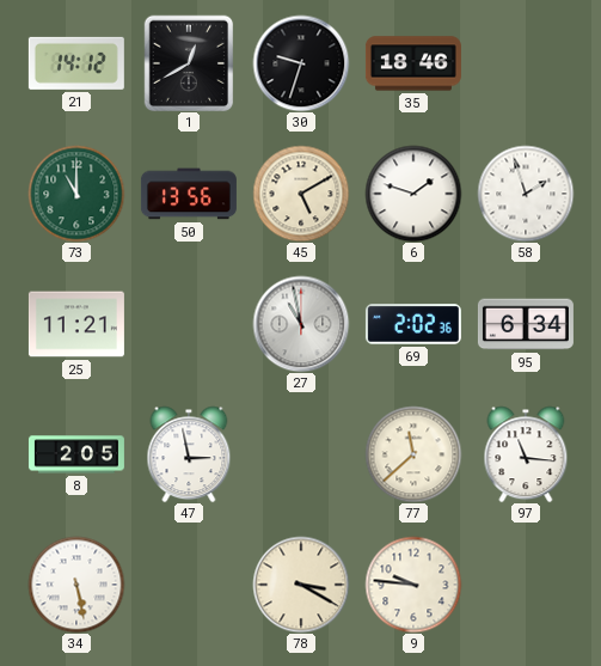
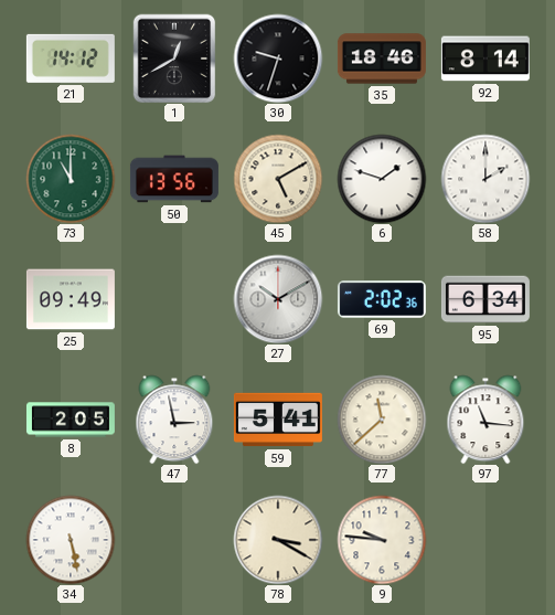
92: none -> 8:14
58: 1:57 -> 2:00
25: 11:21 -> 09:49
27: 10:58 -> 10:10
59: none -> 5:41
